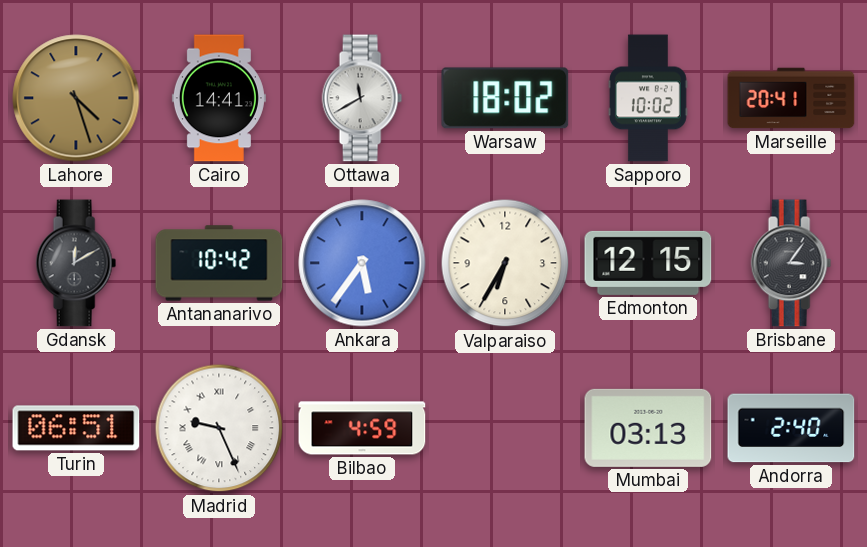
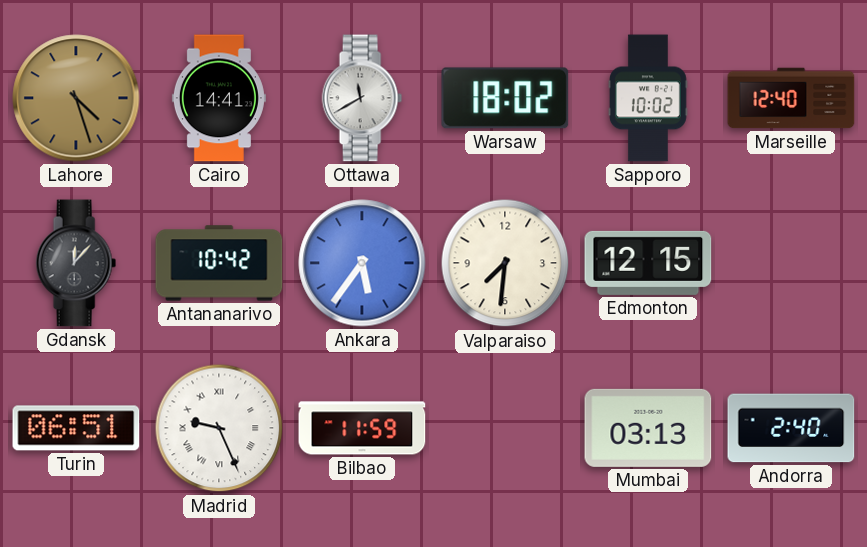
Marseille: 20:41 -> 12:40
Gdansk: 12:10 -> 12:07
Valparaiso: 6:35 -> 7:31
Brisbane: 3:06 -> none
Bilbao: 4:59 -> 11:59
